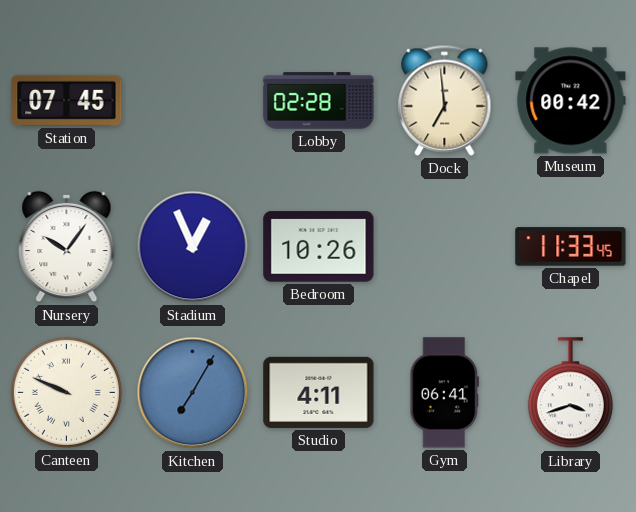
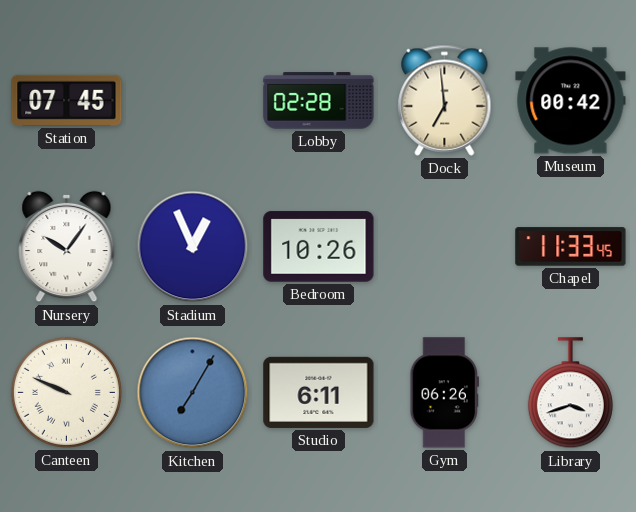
Studio: 4:11 -> 6:11
Gym: 06:41 -> 06:26
